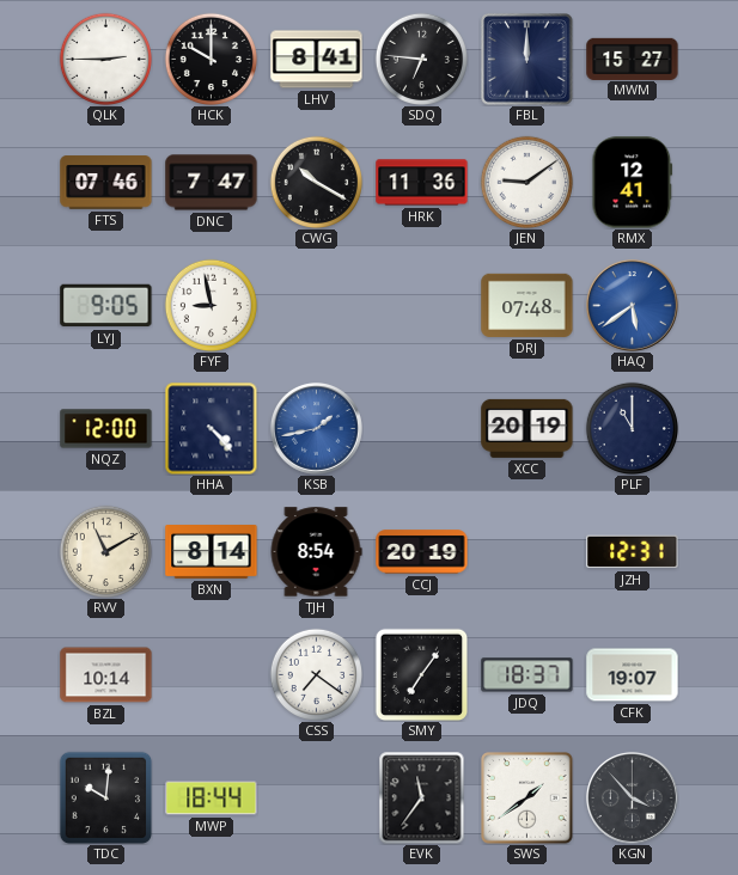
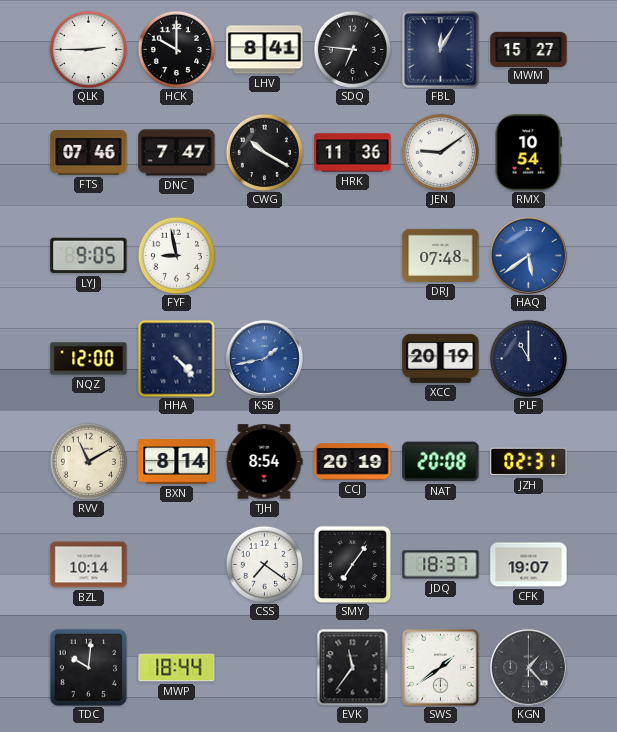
FBL: 12:00 -> 12:05
RMX: 12:41 -> 10:54
NAT: none -> 20:08
JZH: 12:31 -> 02:31
KGN: 3:53 -> 1:23
